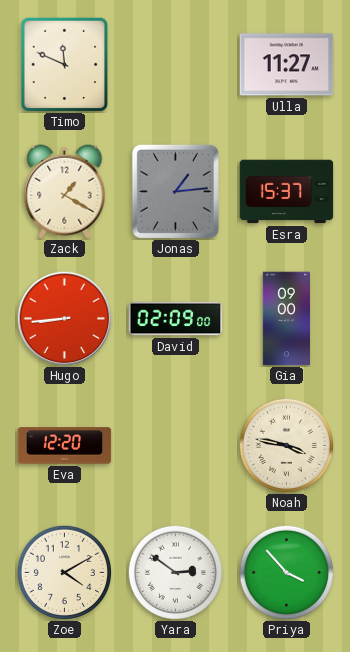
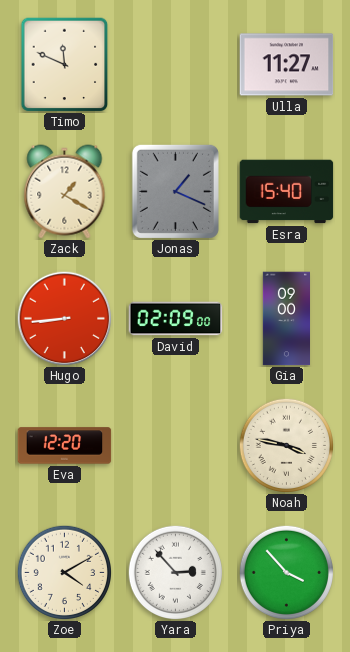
Jonas: 1:14 -> 1:19
Esra: 15:37 -> 15:40
Yara: 2:51 -> 2:53
